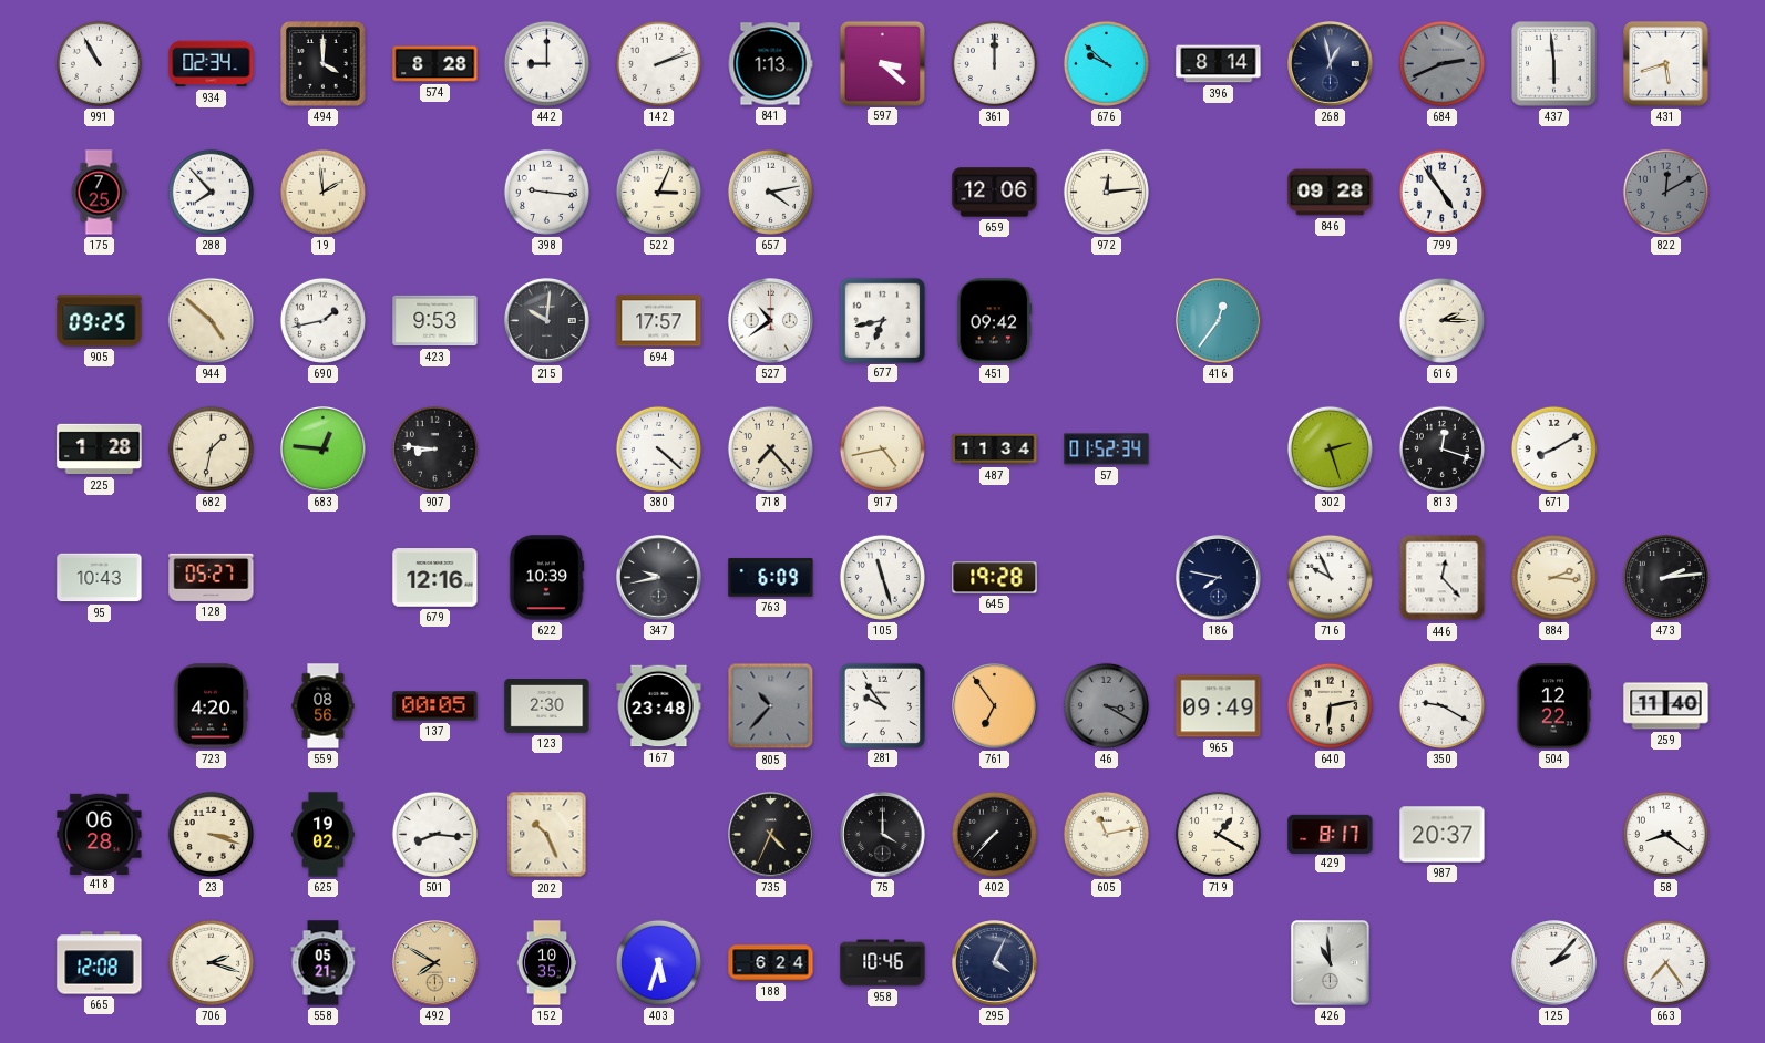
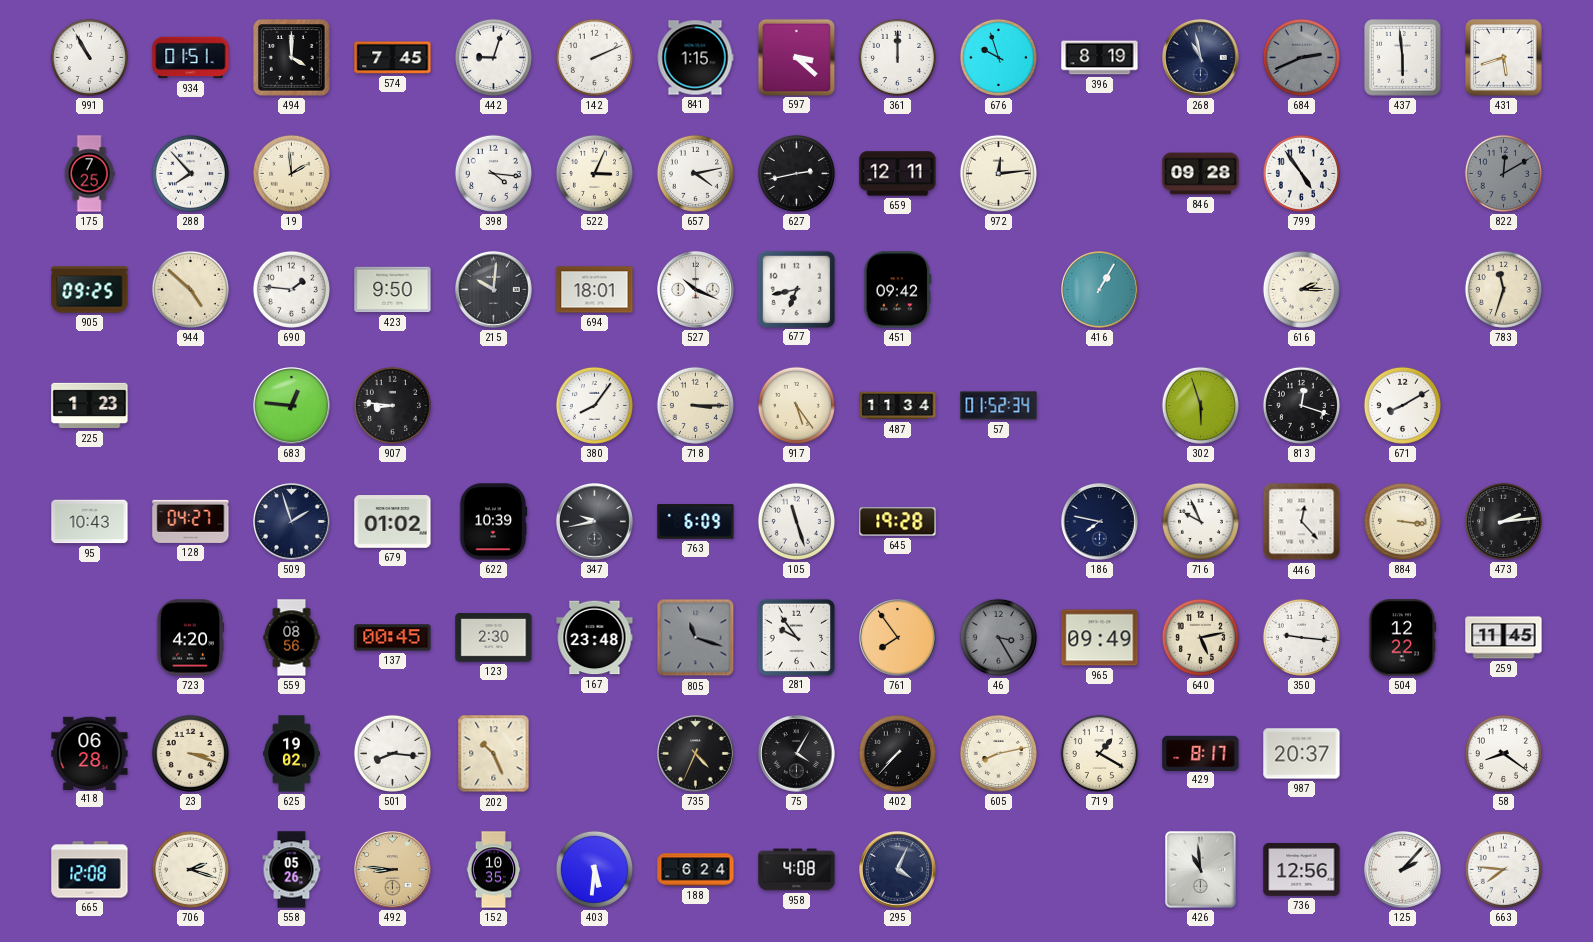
934: 02:34 -> 01:51
574: 8:28 -> 7:45
442: 9:00 -> 9:03
142: 2:12 -> 2:11
841: 1:13 -> 1:15
676: 9:52 -> 9:57
396: 8:14 -> 8:19
268: 12:58 -> 10:58
398: 9:16 -> 4:16
627: none -> 2:43
659: 12:06 -> 12:11
690: 1:43 -> 1:46
423: 9:53 -> 9:50
694: 17:57 -> 18:01
527: 10:39 -> 10:19
416: 12:36 -> 1:05
783: none -> 11:33
225: 1:28 -> 1:23
682: 1:32 -> none
380: 4:22 -> 8:06
718: 7:23 -> 3:15
917: 4:43 -> 5:24
302: 2:27 -> 5:57
128: 05:27 -> 04:27
509: none -> 1:57
679: 12:16 -> 01:02
884: 2:16 -> 3:16
137: 00:05 -> 00:45
805: 10:37 -> 11:18
761: 6:54 -> 7:54
46: 3:20 -> 3:25
640: 6:13 -> 5:13
350: 9:20 -> 9:16
259: 11:40 -> 11:45
75: 4:00 -> 4:05
605: 11:13 -> 8:13
558: 05:21 -> 05:26
492: 7:50 -> 8:46
403: 5:33 -> 5:31
958: 10:46 -> 4:08
736: none -> 12:56
663: 7:24 -> 7:46
